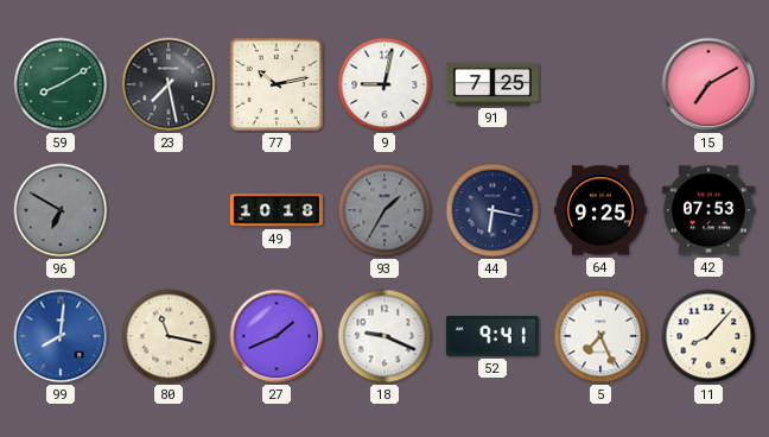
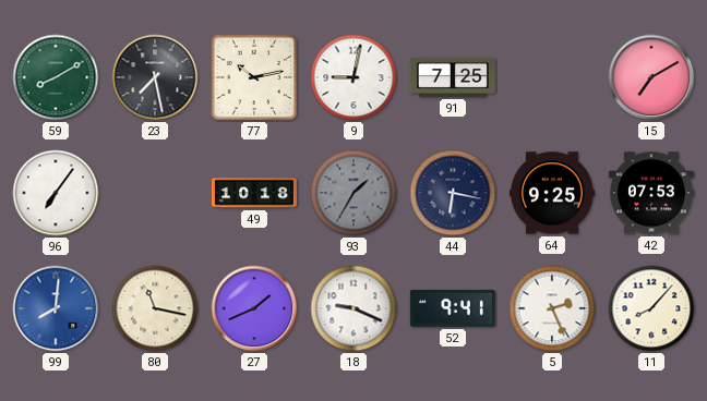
96: 6:50 -> 7:06
96 dial: grey -> white
5: 7:26 -> 2:26
